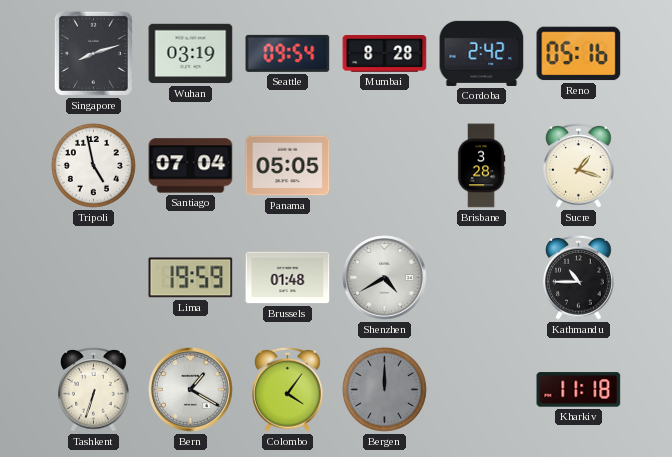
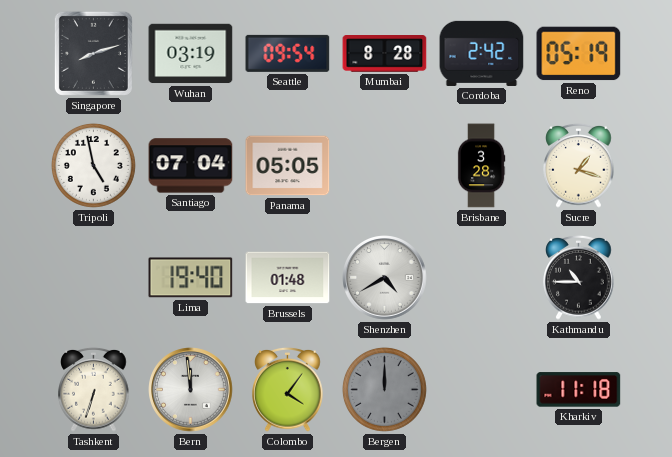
Reno: 05:16 -> 05:19
Lima: 19:59 -> 19:40
Bern: 1:20 -> 11:59
